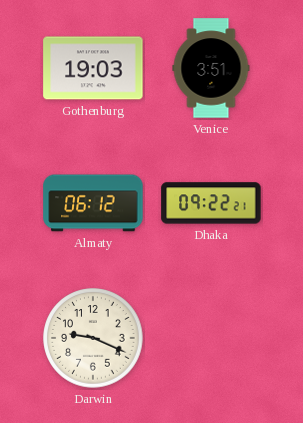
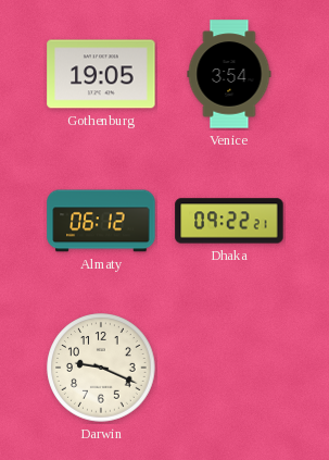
Gothenburg: 19:03 -> 19:05
Venice: 3:51 -> 3:54
